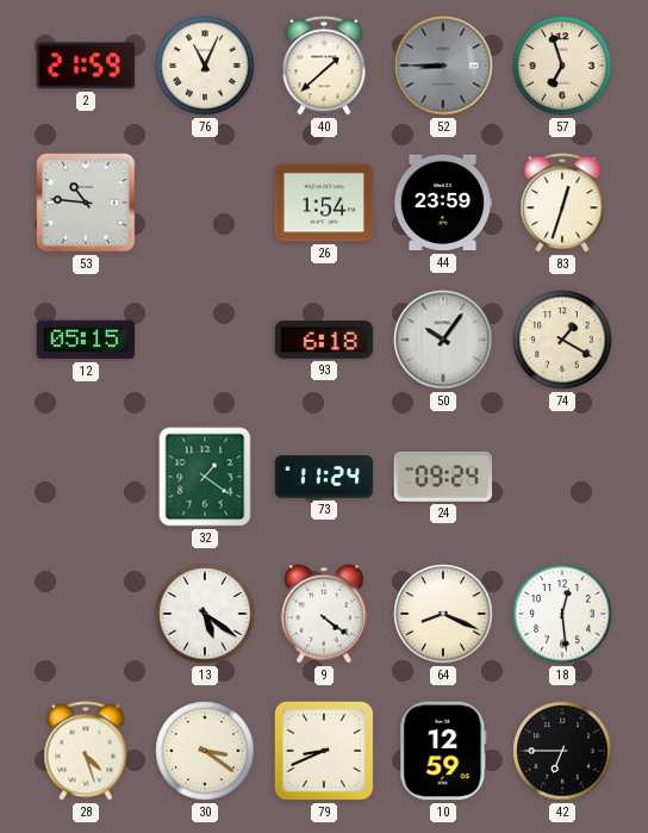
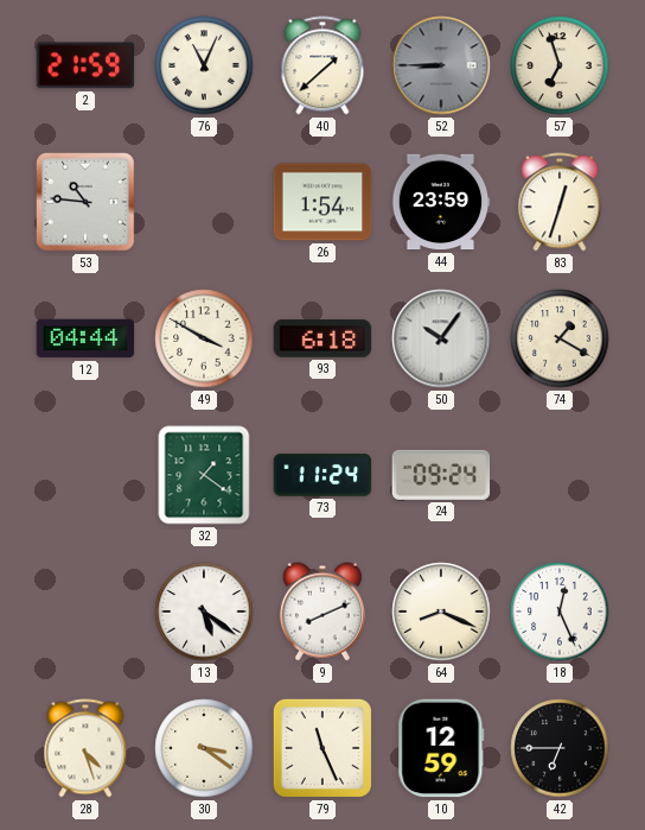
12: 05:15 -> 04:44
49: none -> 3:50
9: 4:21 -> 8:11
18: 12:29 -> 12:26
79: 8:41 -> 11:26
